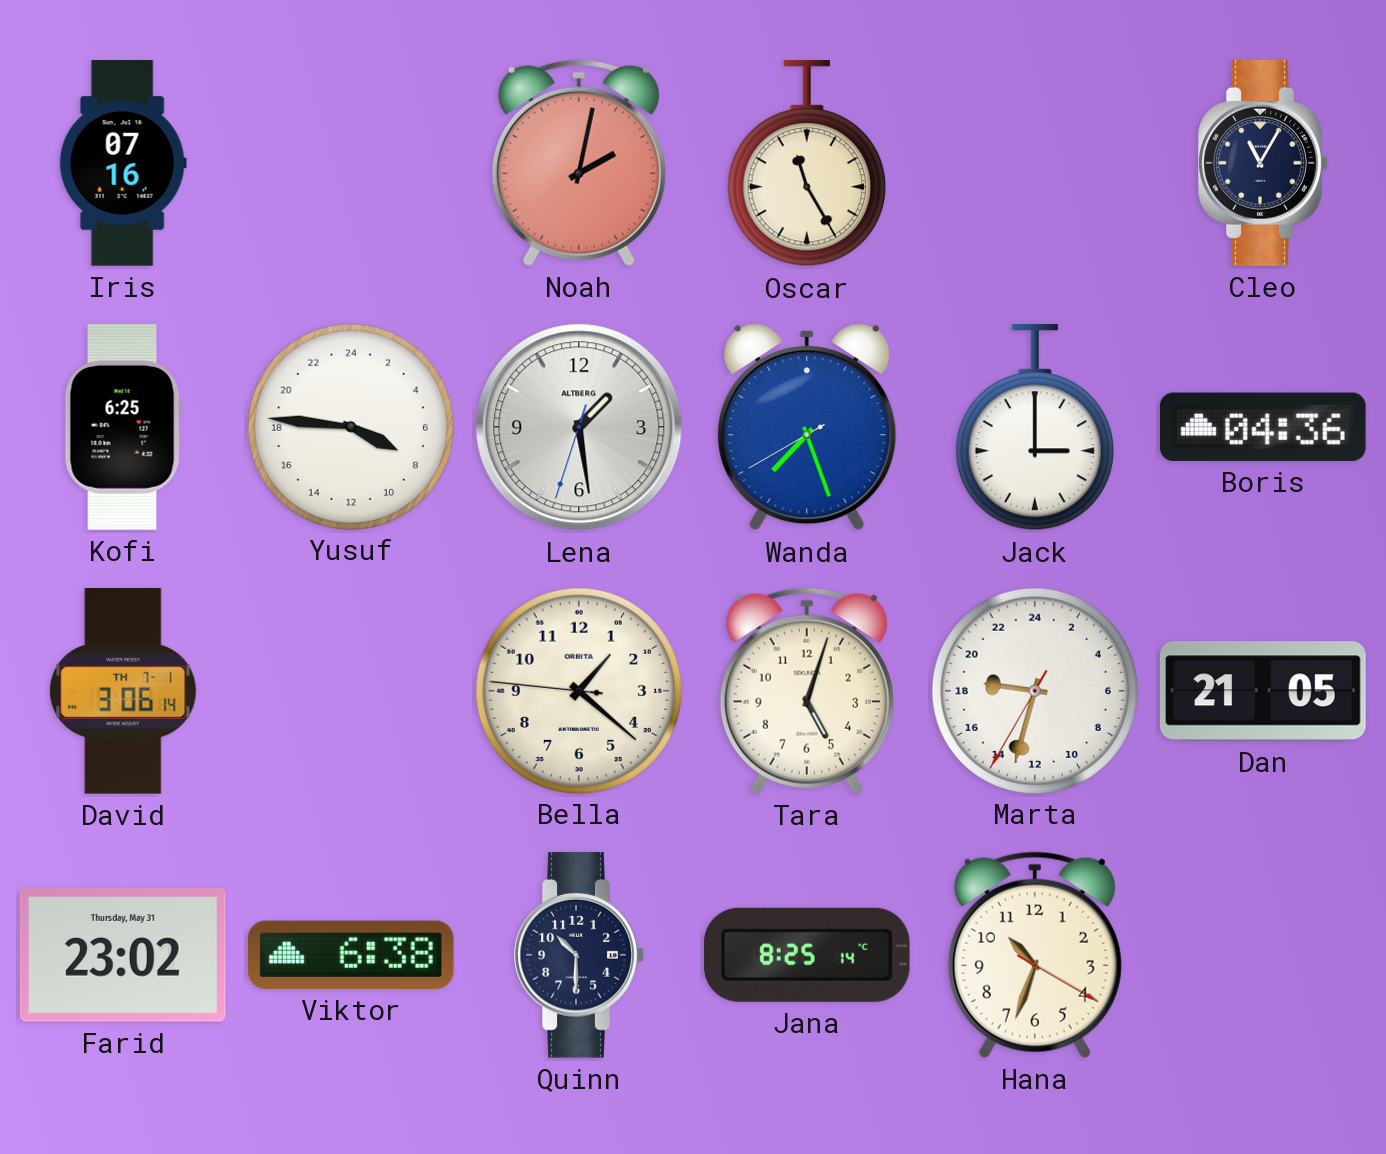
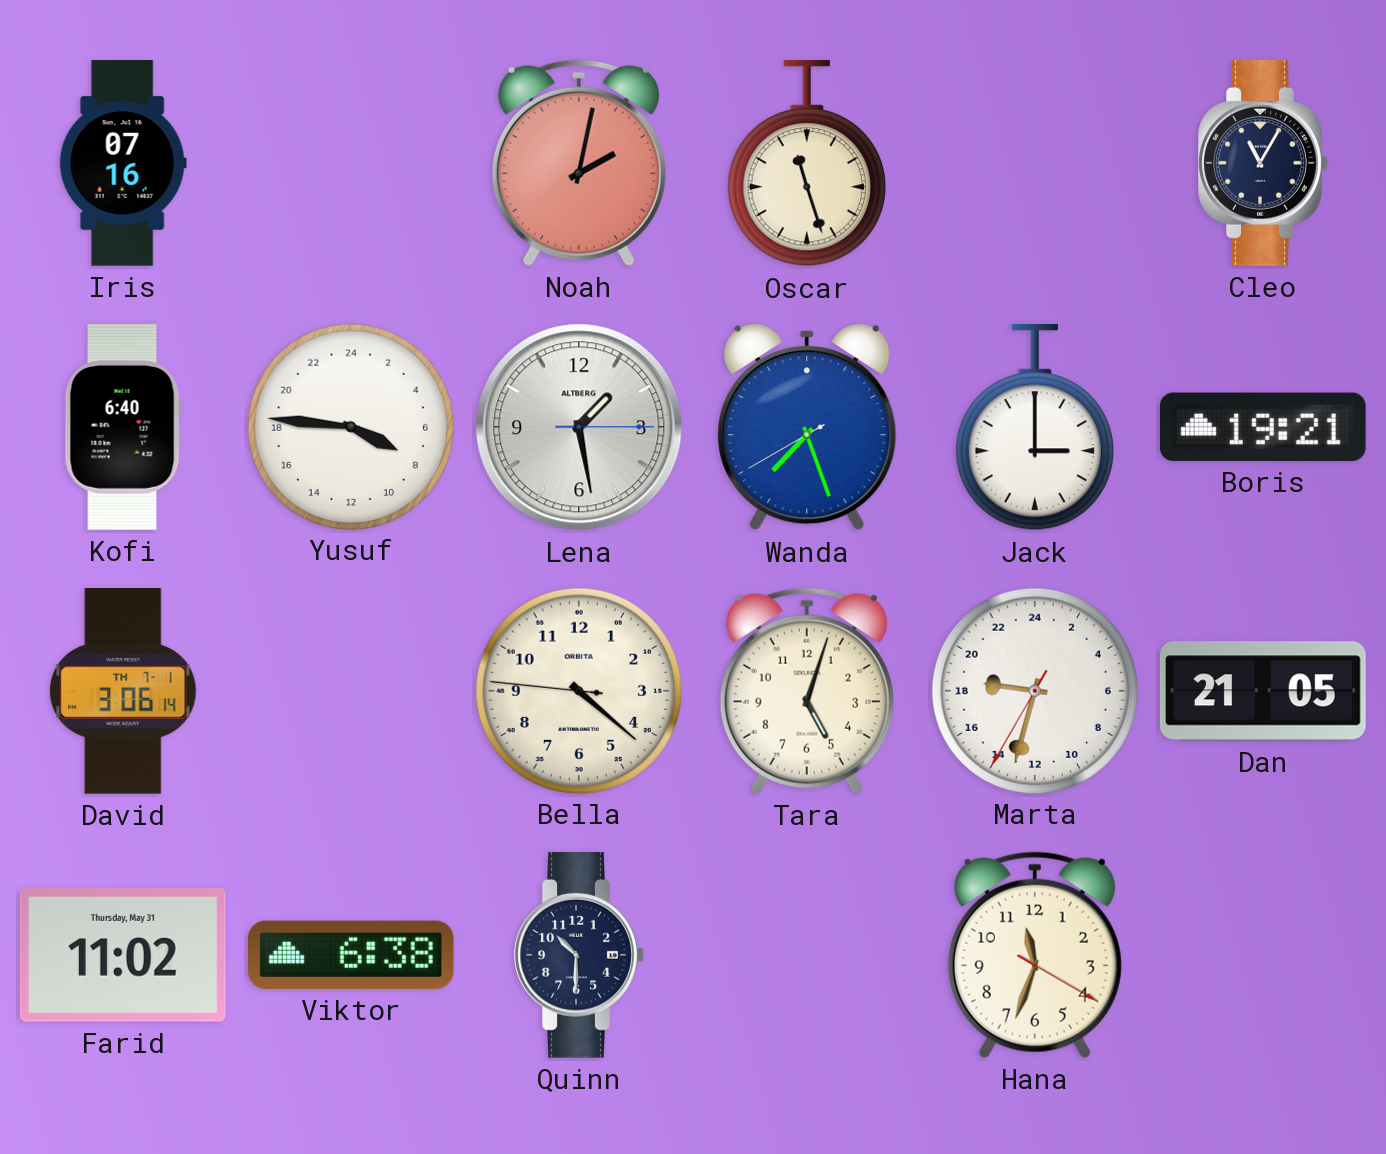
Oscar: 11:25 -> 11:27
Kofi: 6:25 -> 6:40
Lena: 1:28:33 -> 1:28:15
Boris: 04:36 -> 19:21
Bella: 1:21 -> 4:21
Farid: 23:02 -> 11:02
Jana: 8:25 -> none
Hana: 10:33 -> 11:33
